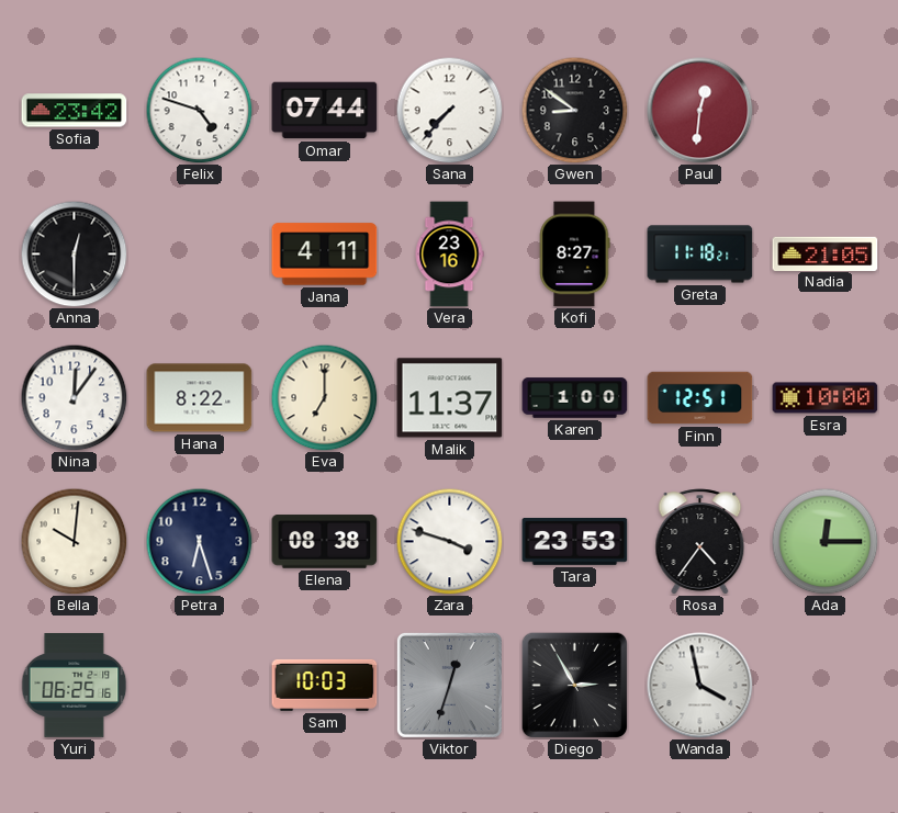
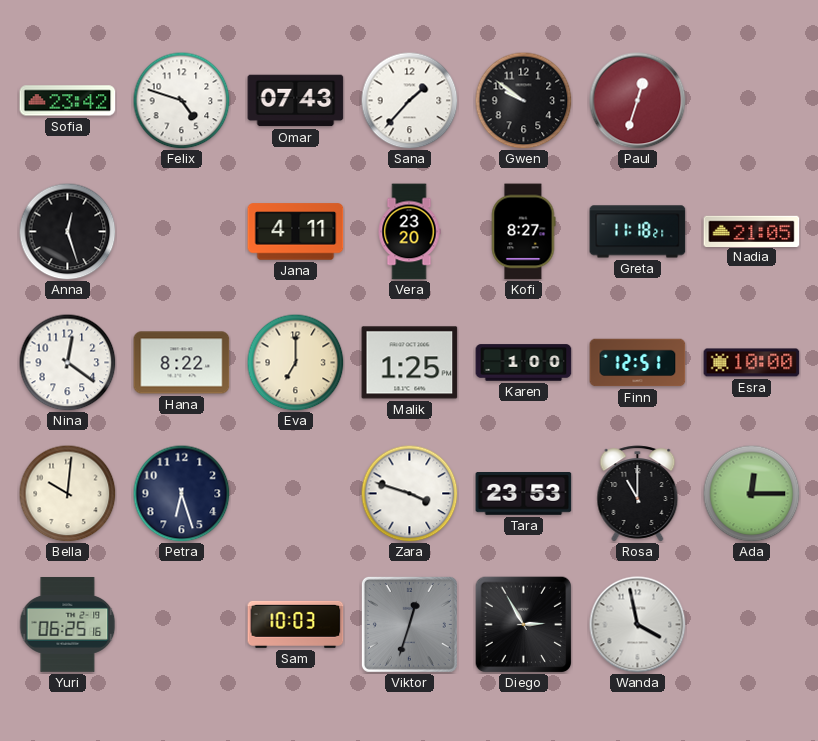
Omar: 07:44 -> 07:43
Sana: 7:37 -> 1:37
Gwen: 8:51 -> 9:51
Paul: 12:31 -> 12:33
Anna: 12:30 -> 12:27
Vera: 23:16 -> 23:20
Nina: 12:06 -> 12:21
Malik: 11:37 -> 1:25
Elena: 08:38 -> none
Rosa: 4:36 -> 11:00
